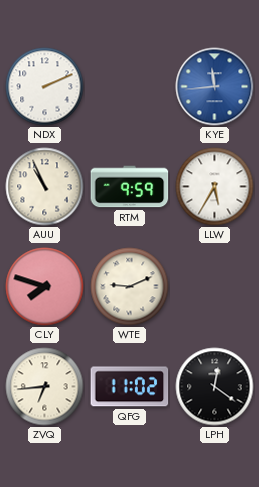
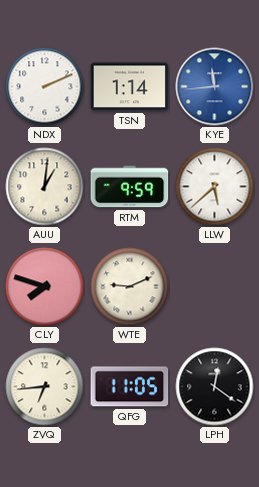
TSN: none -> 1:14
AUU: 10:56 -> 1:01
LLW: 5:35 -> 5:38
QFG: 11:02 -> 11:05
